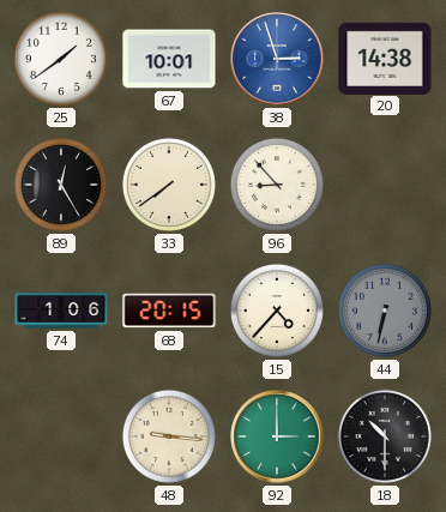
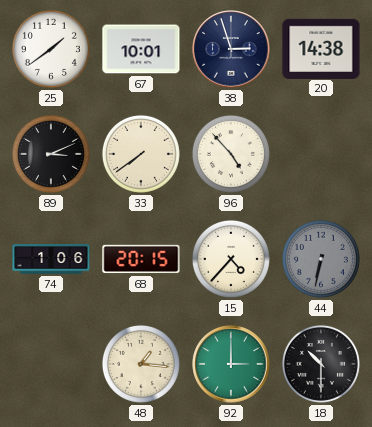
38 dial: blue -> navy
89: 12:25 -> 3:11
96: 8:53 -> 4:53
48: 9:16 -> 1:16
